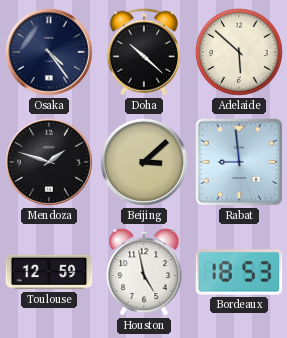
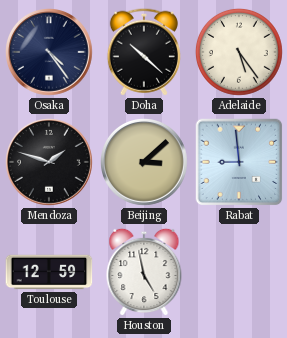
Adelaide: 5:52 -> 5:24
Bordeaux: 18:53 -> none
